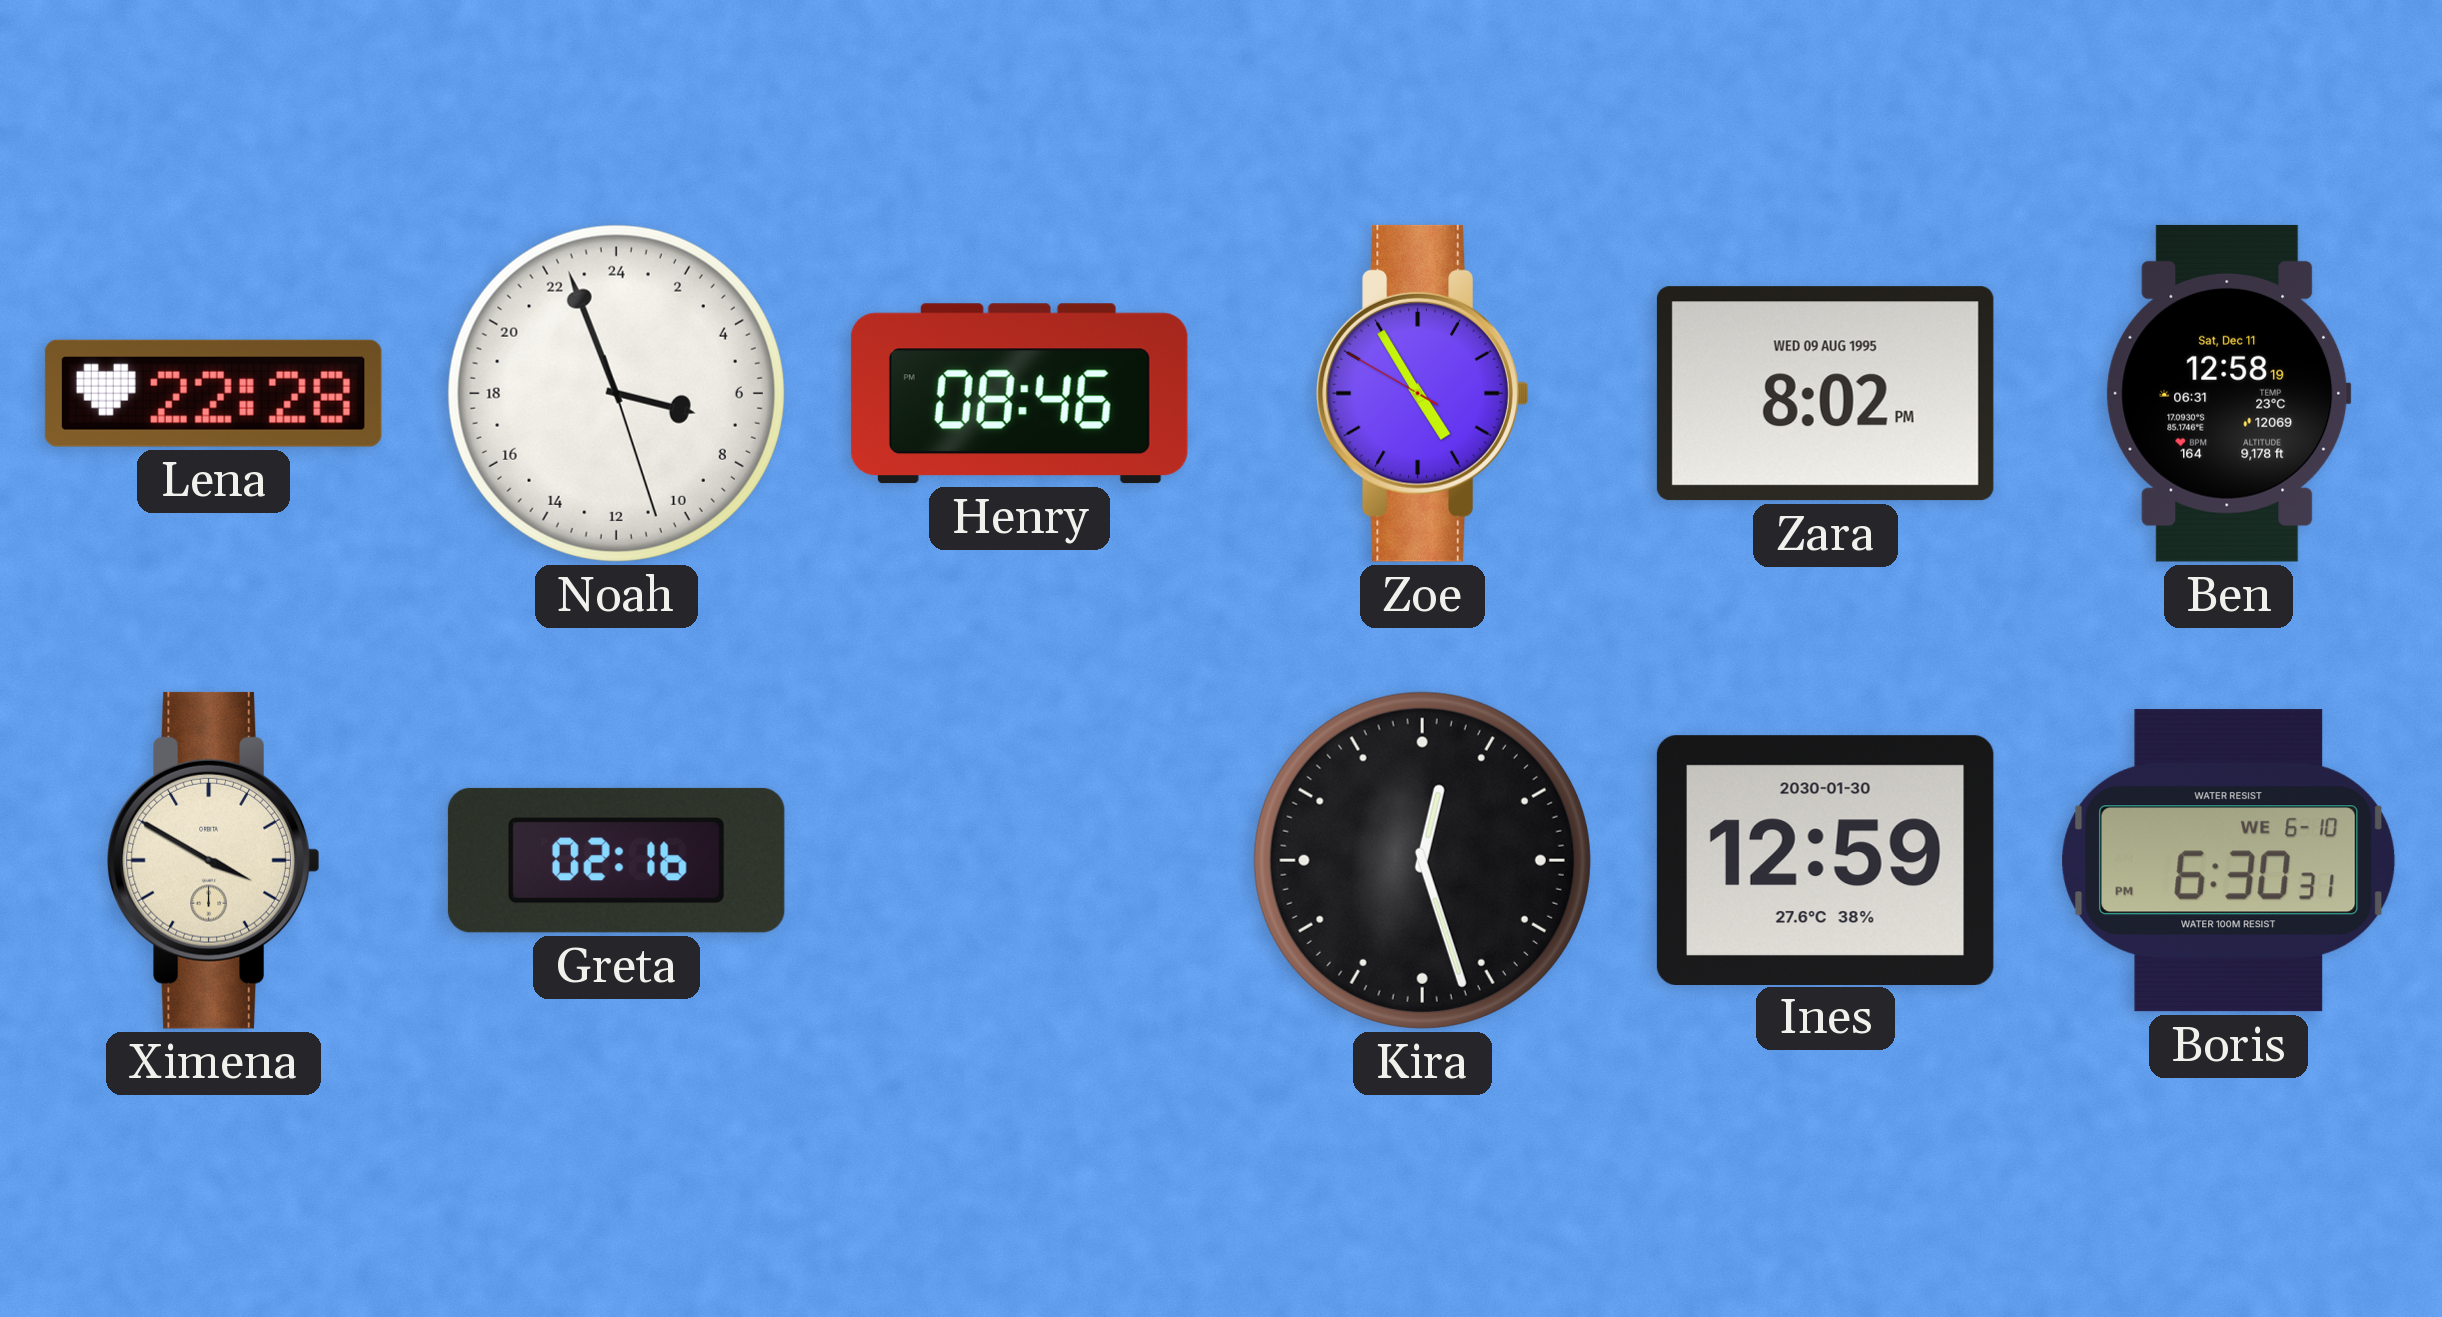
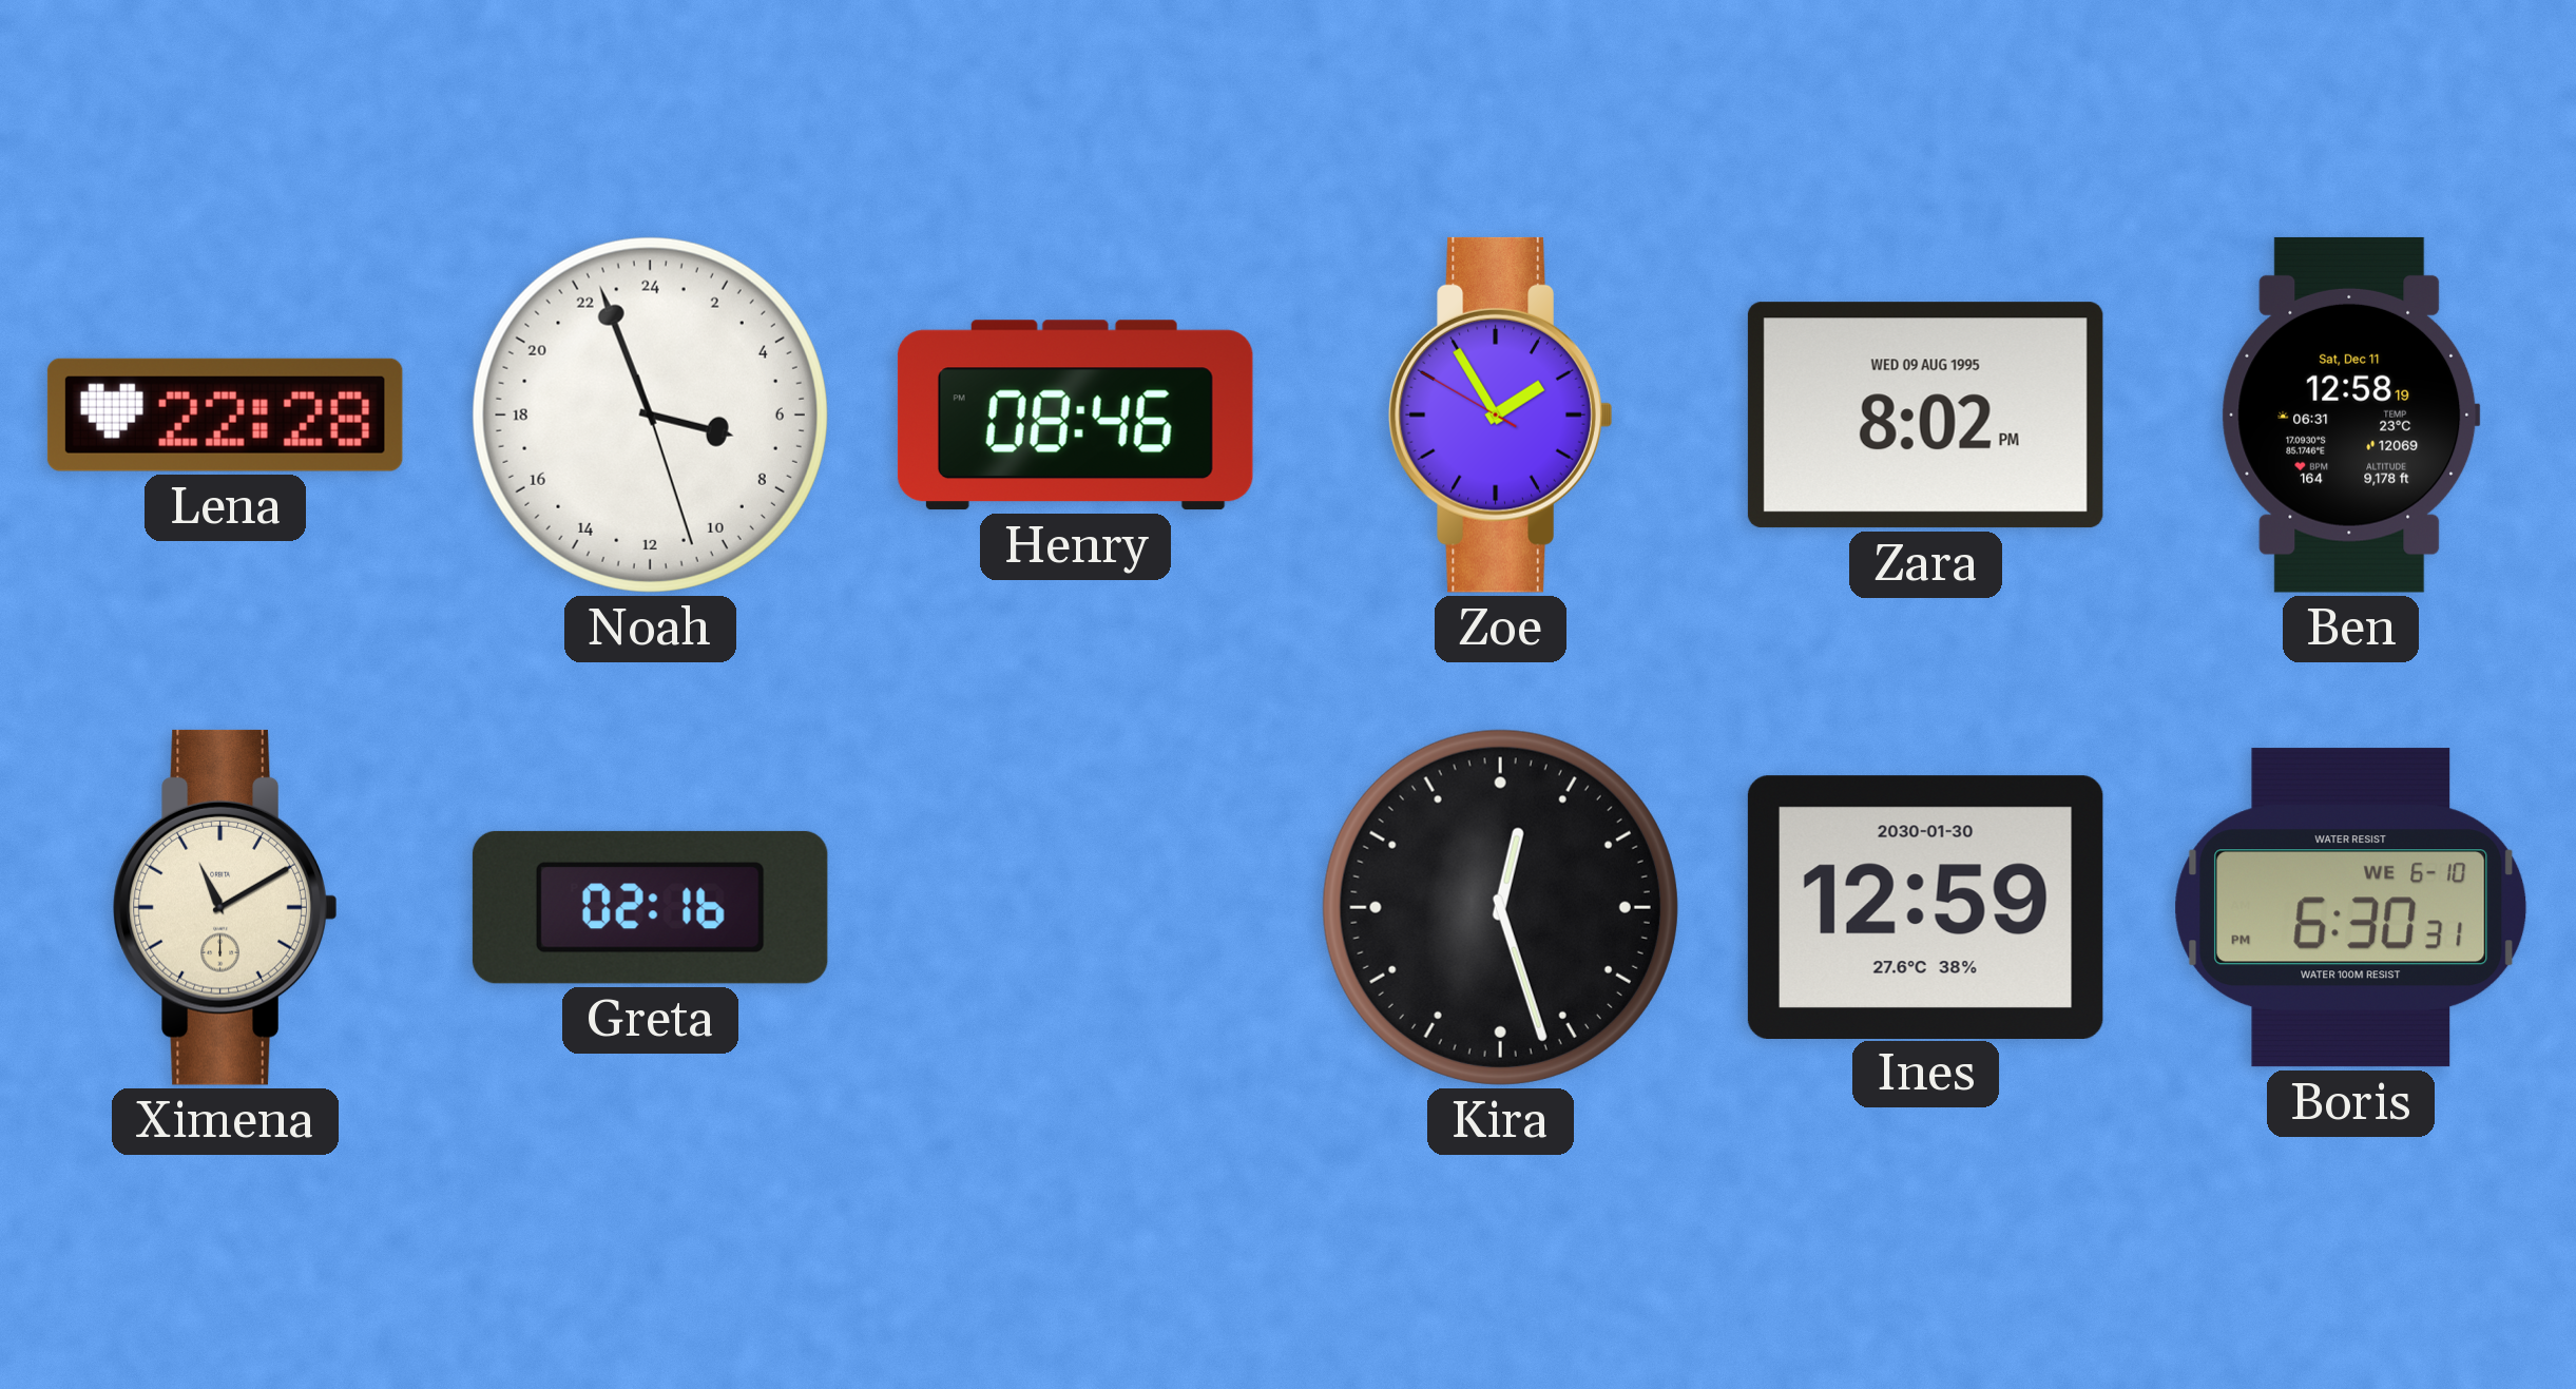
Zoe: 4:54 -> 1:54
Ximena: 3:50 -> 11:10
